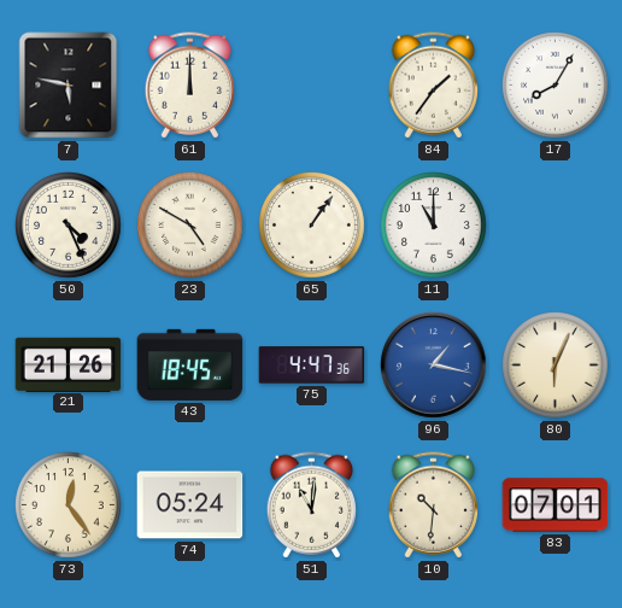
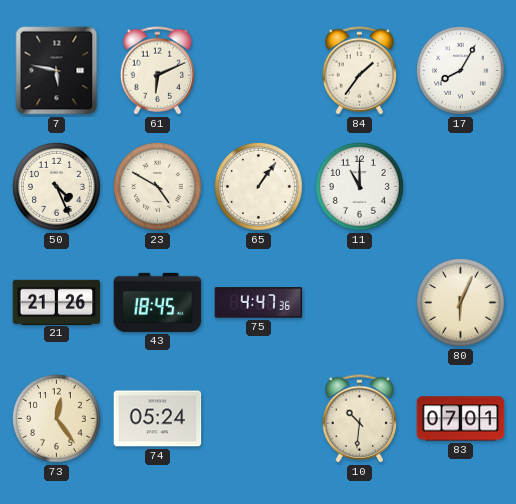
61: 12:00 -> 6:11
96: 1:17 -> none
51: 11:01 -> none
